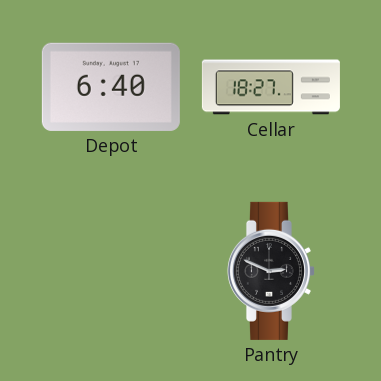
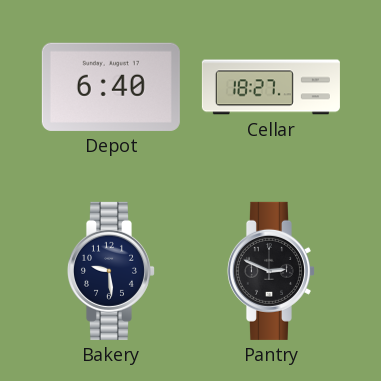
Bakery: none -> 9:29
